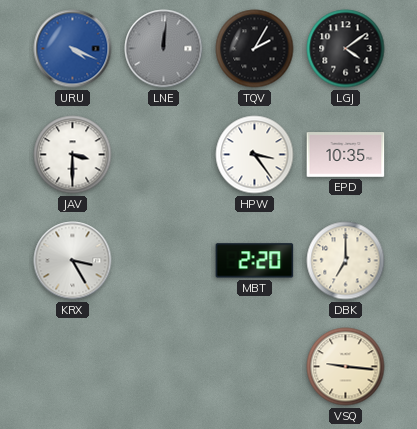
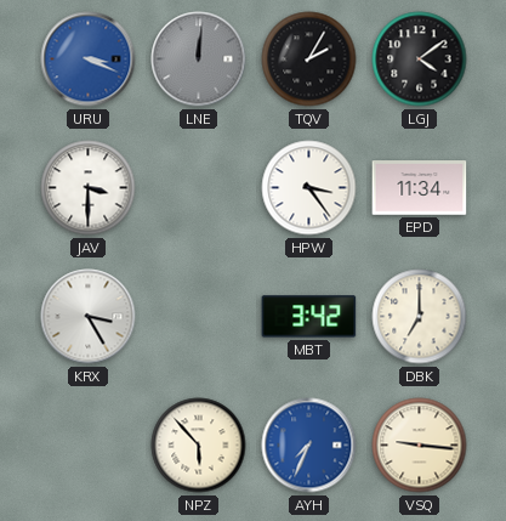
URU: 4:19 -> 3:19
EPD: 10:35 -> 11:34
MBT: 2:20 -> 3:42
NPZ: none -> 5:53
AYH: none -> 7:34
